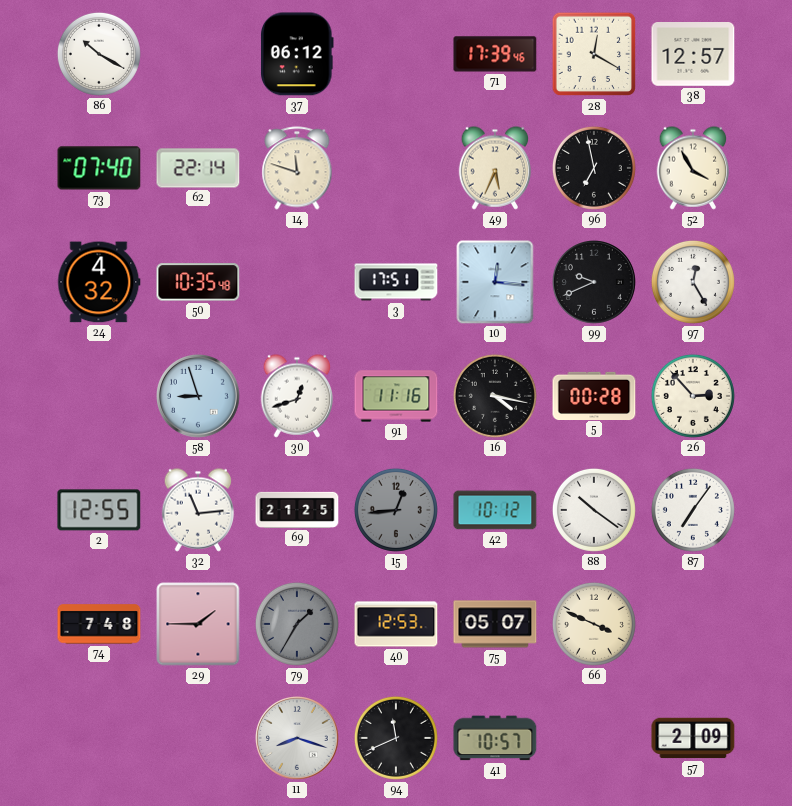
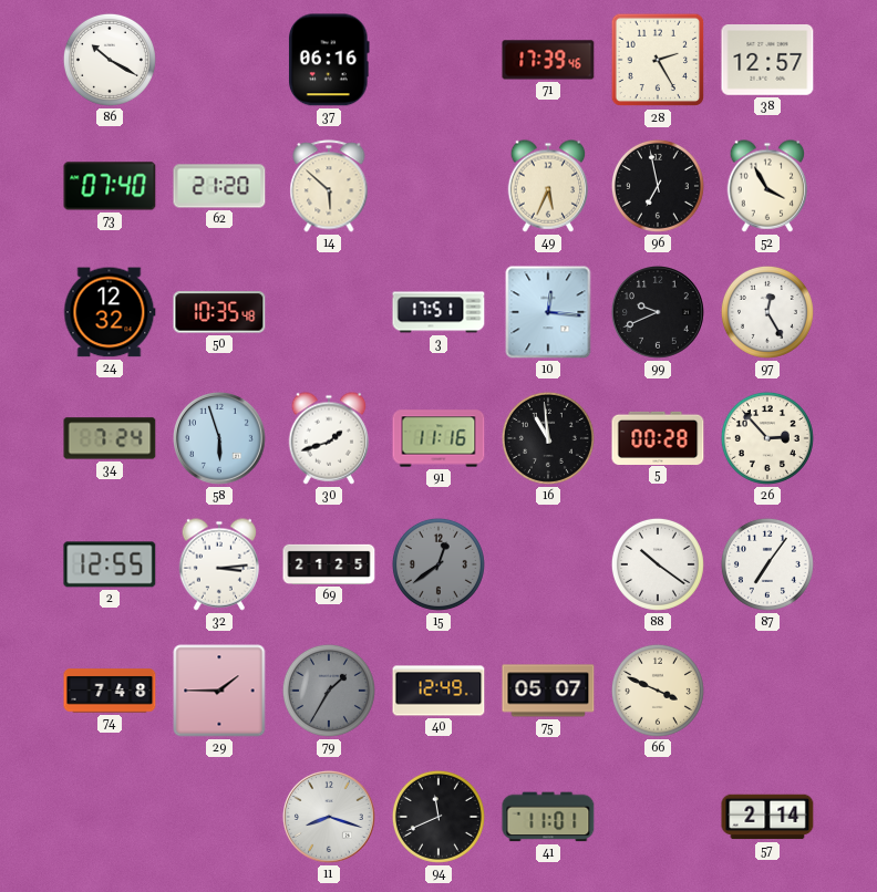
37: 06:12 -> 06:16
28: 12:20 -> 2:25
62: 22:14 -> 21:20
14: 11:48 -> 5:52
24: 4:32 -> 12:32
34: none -> 7:24
58: 8:57 -> 5:57
30: 12:42 -> 1:42
16: 4:17 -> 10:59
32: 11:14 -> 3:14
15: 12:44 -> 12:39
42: 10:12 -> none
40: 12:53 -> 12:49
41: 10:57 -> 11:01
57: 2:09 -> 2:14
